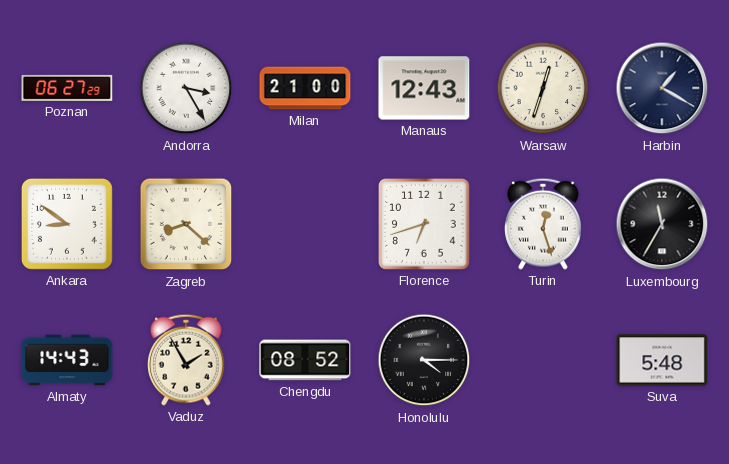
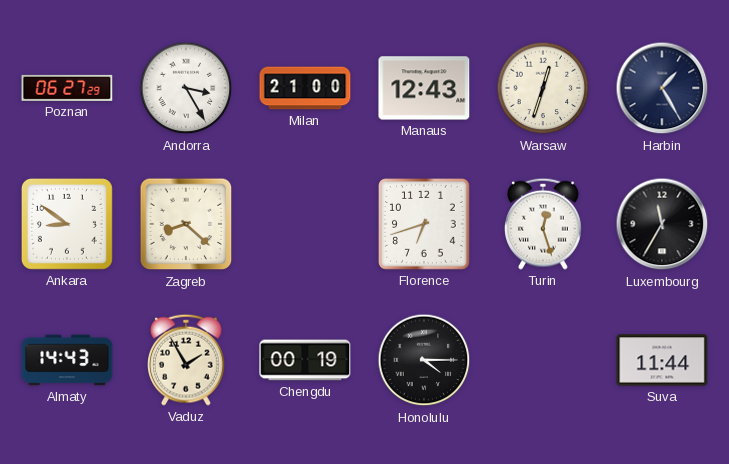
Harbin: 1:20 -> 1:25
Chengdu: 08:52 -> 00:19
Suva: 5:48 -> 11:44
